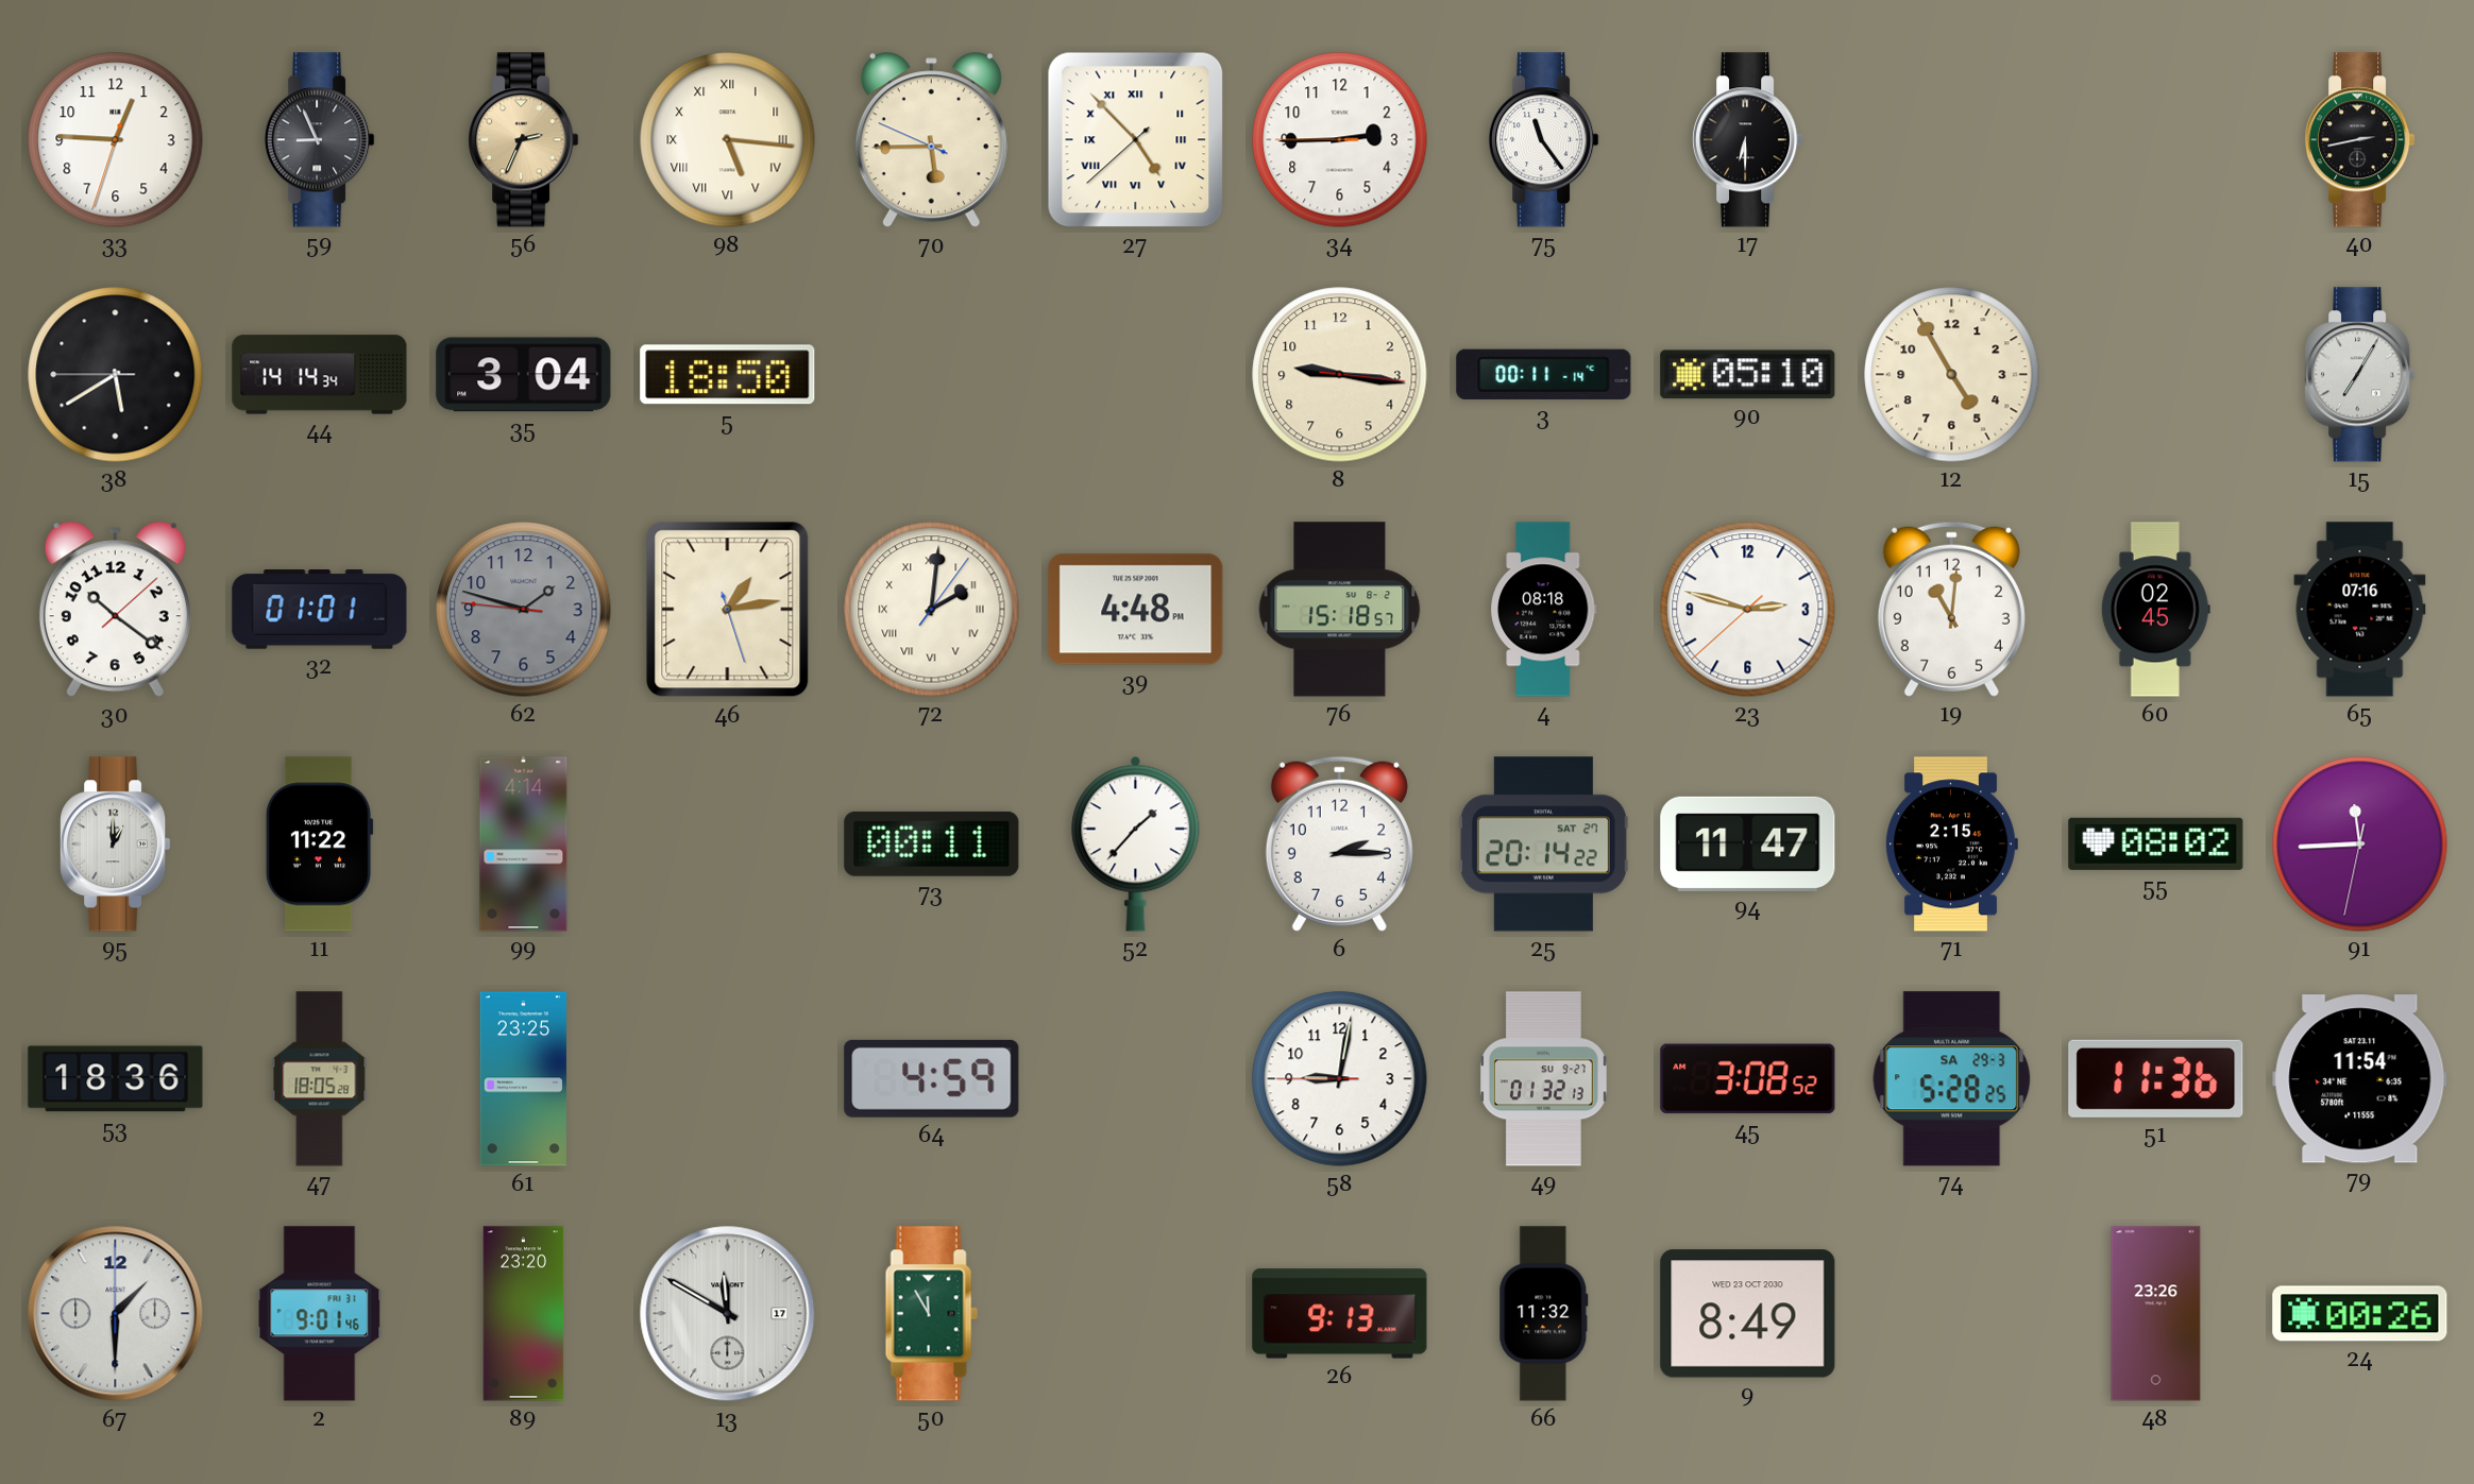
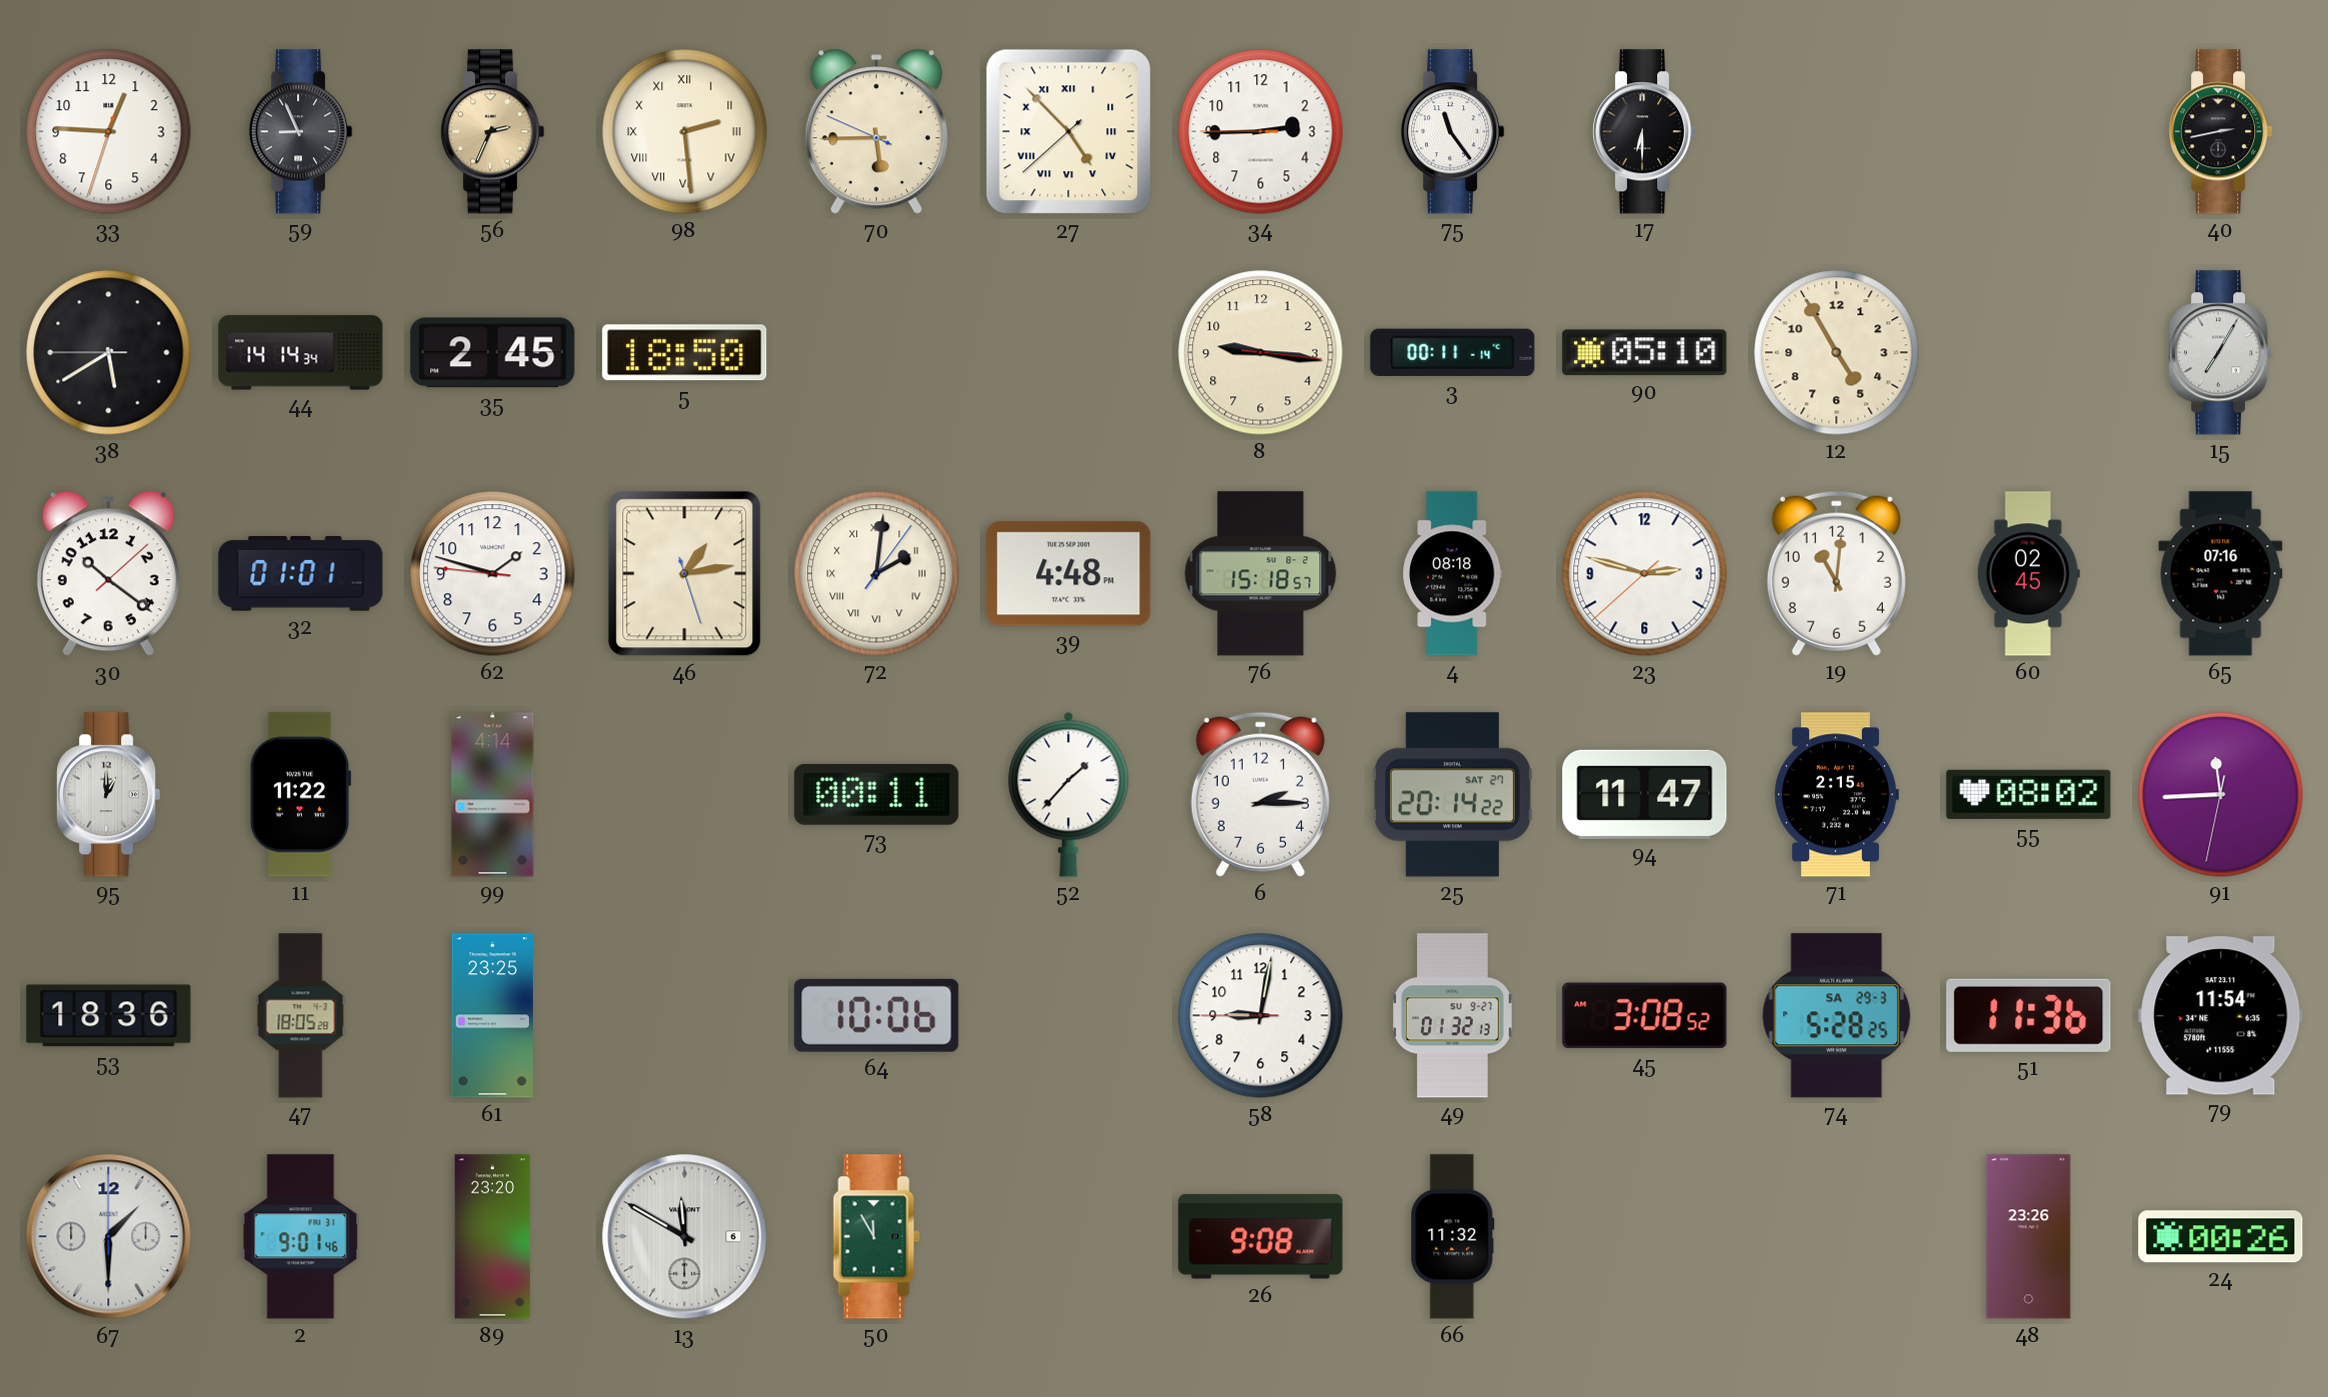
98: 5:16 -> 2:29
35: 3:04 -> 2:45
62 dial: grey -> white
64: 4:59 -> 10:06
13 date: 17 -> 6
26: 9:13 -> 9:08
9: 8:49 -> none
